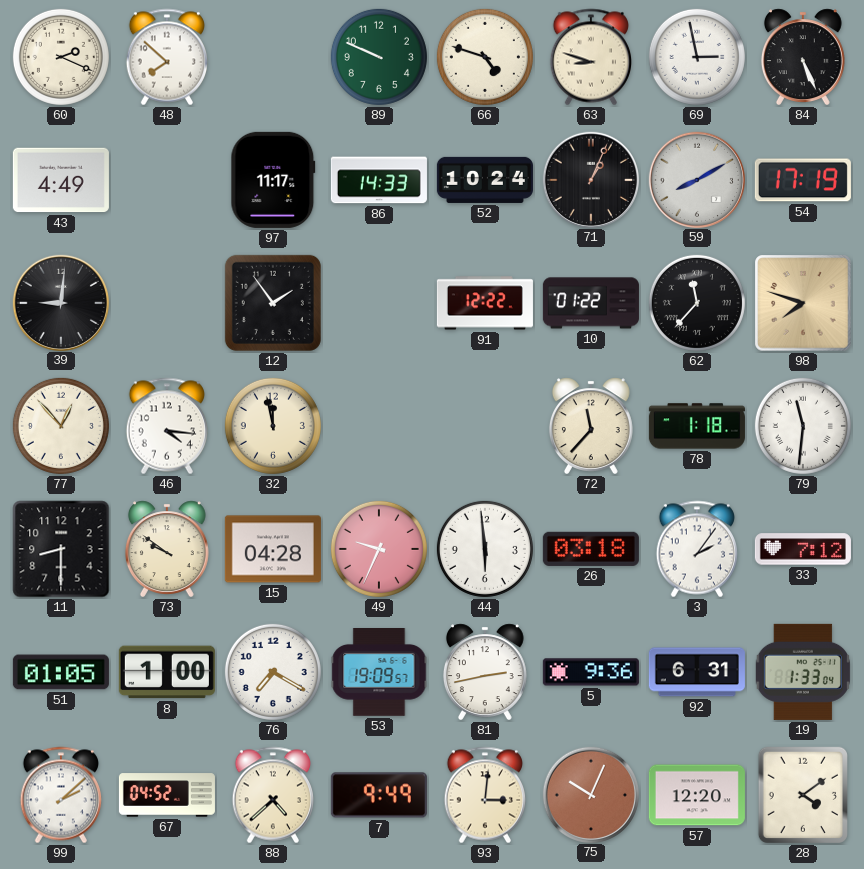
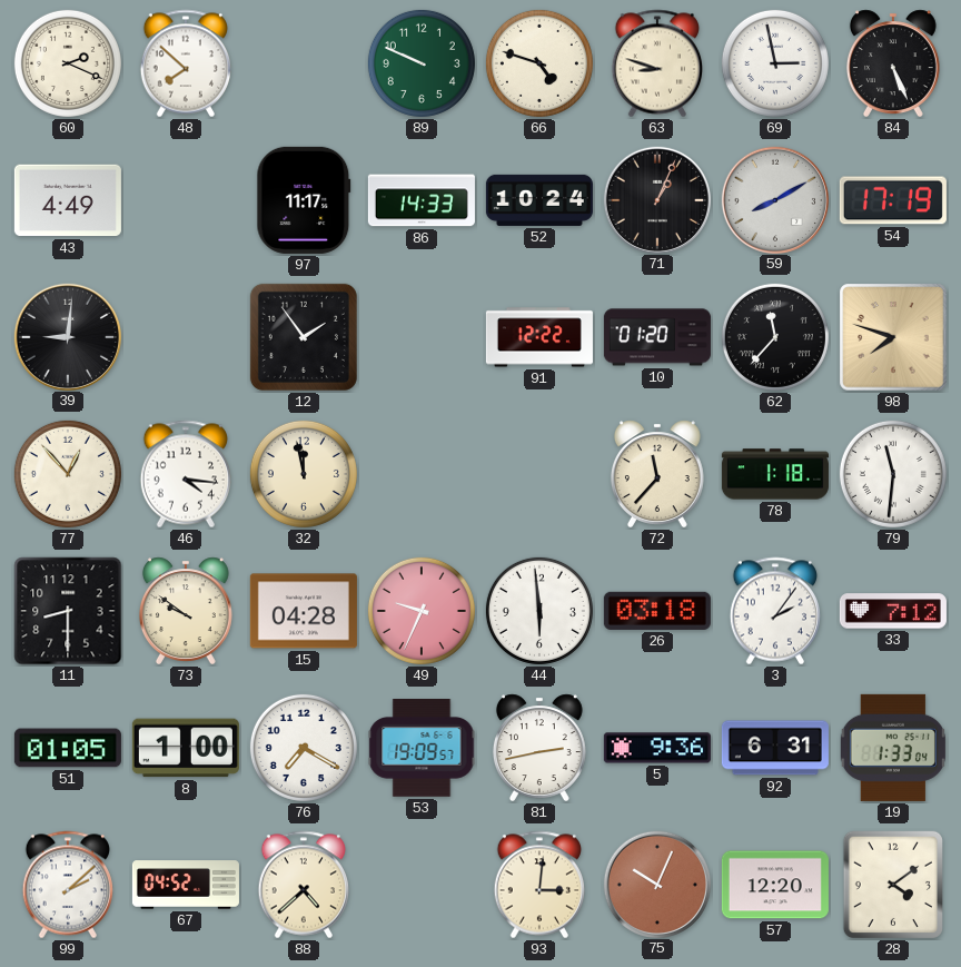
10: 01:22 -> 01:20
7: 9:49 -> none
